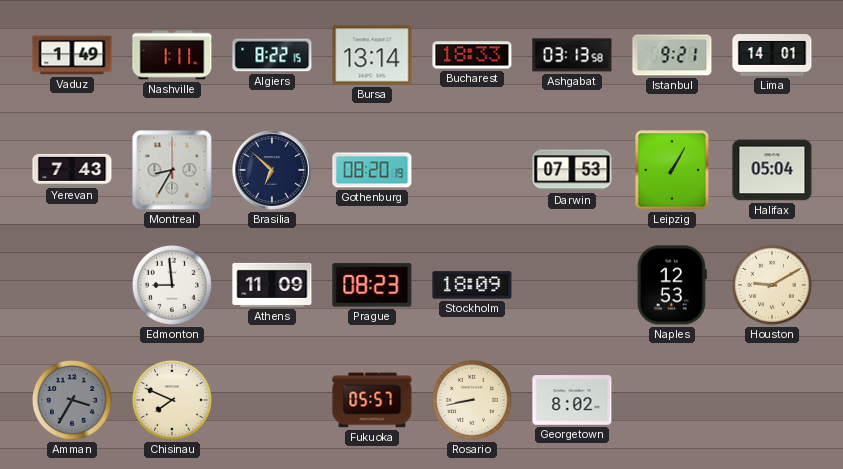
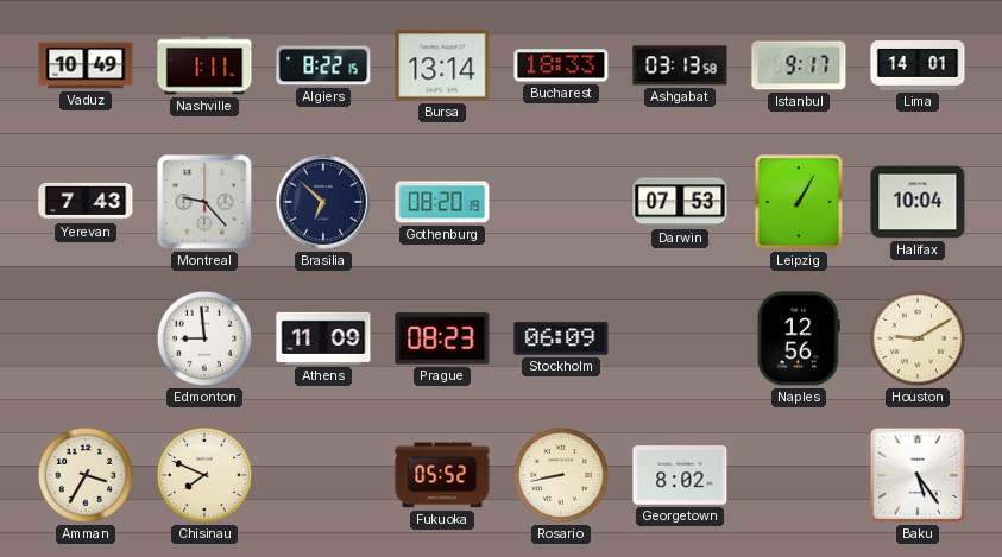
Vaduz: 1:49 -> 10:49
Istanbul: 9:21 -> 9:17
Montreal: 8:35 -> 9:23
Halifax: 05:04 -> 10:04
Stockholm: 18:09 -> 06:09
Naples: 12:53 -> 12:56
Amman dial: grey -> cream
Fukuoka: 05:57 -> 05:52
Baku: none -> 5:24
